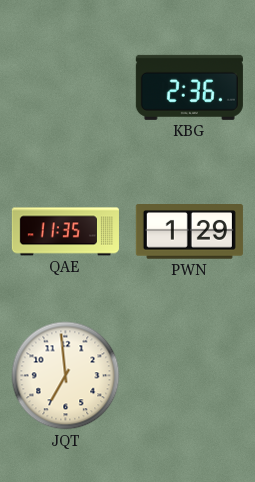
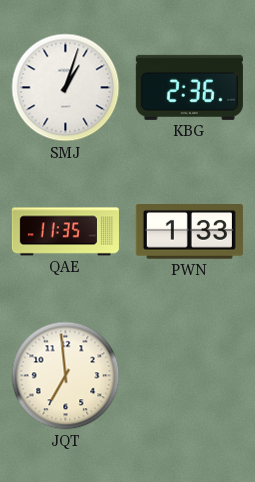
SMJ: none -> 1:03
PWN: 1:29 -> 1:33
